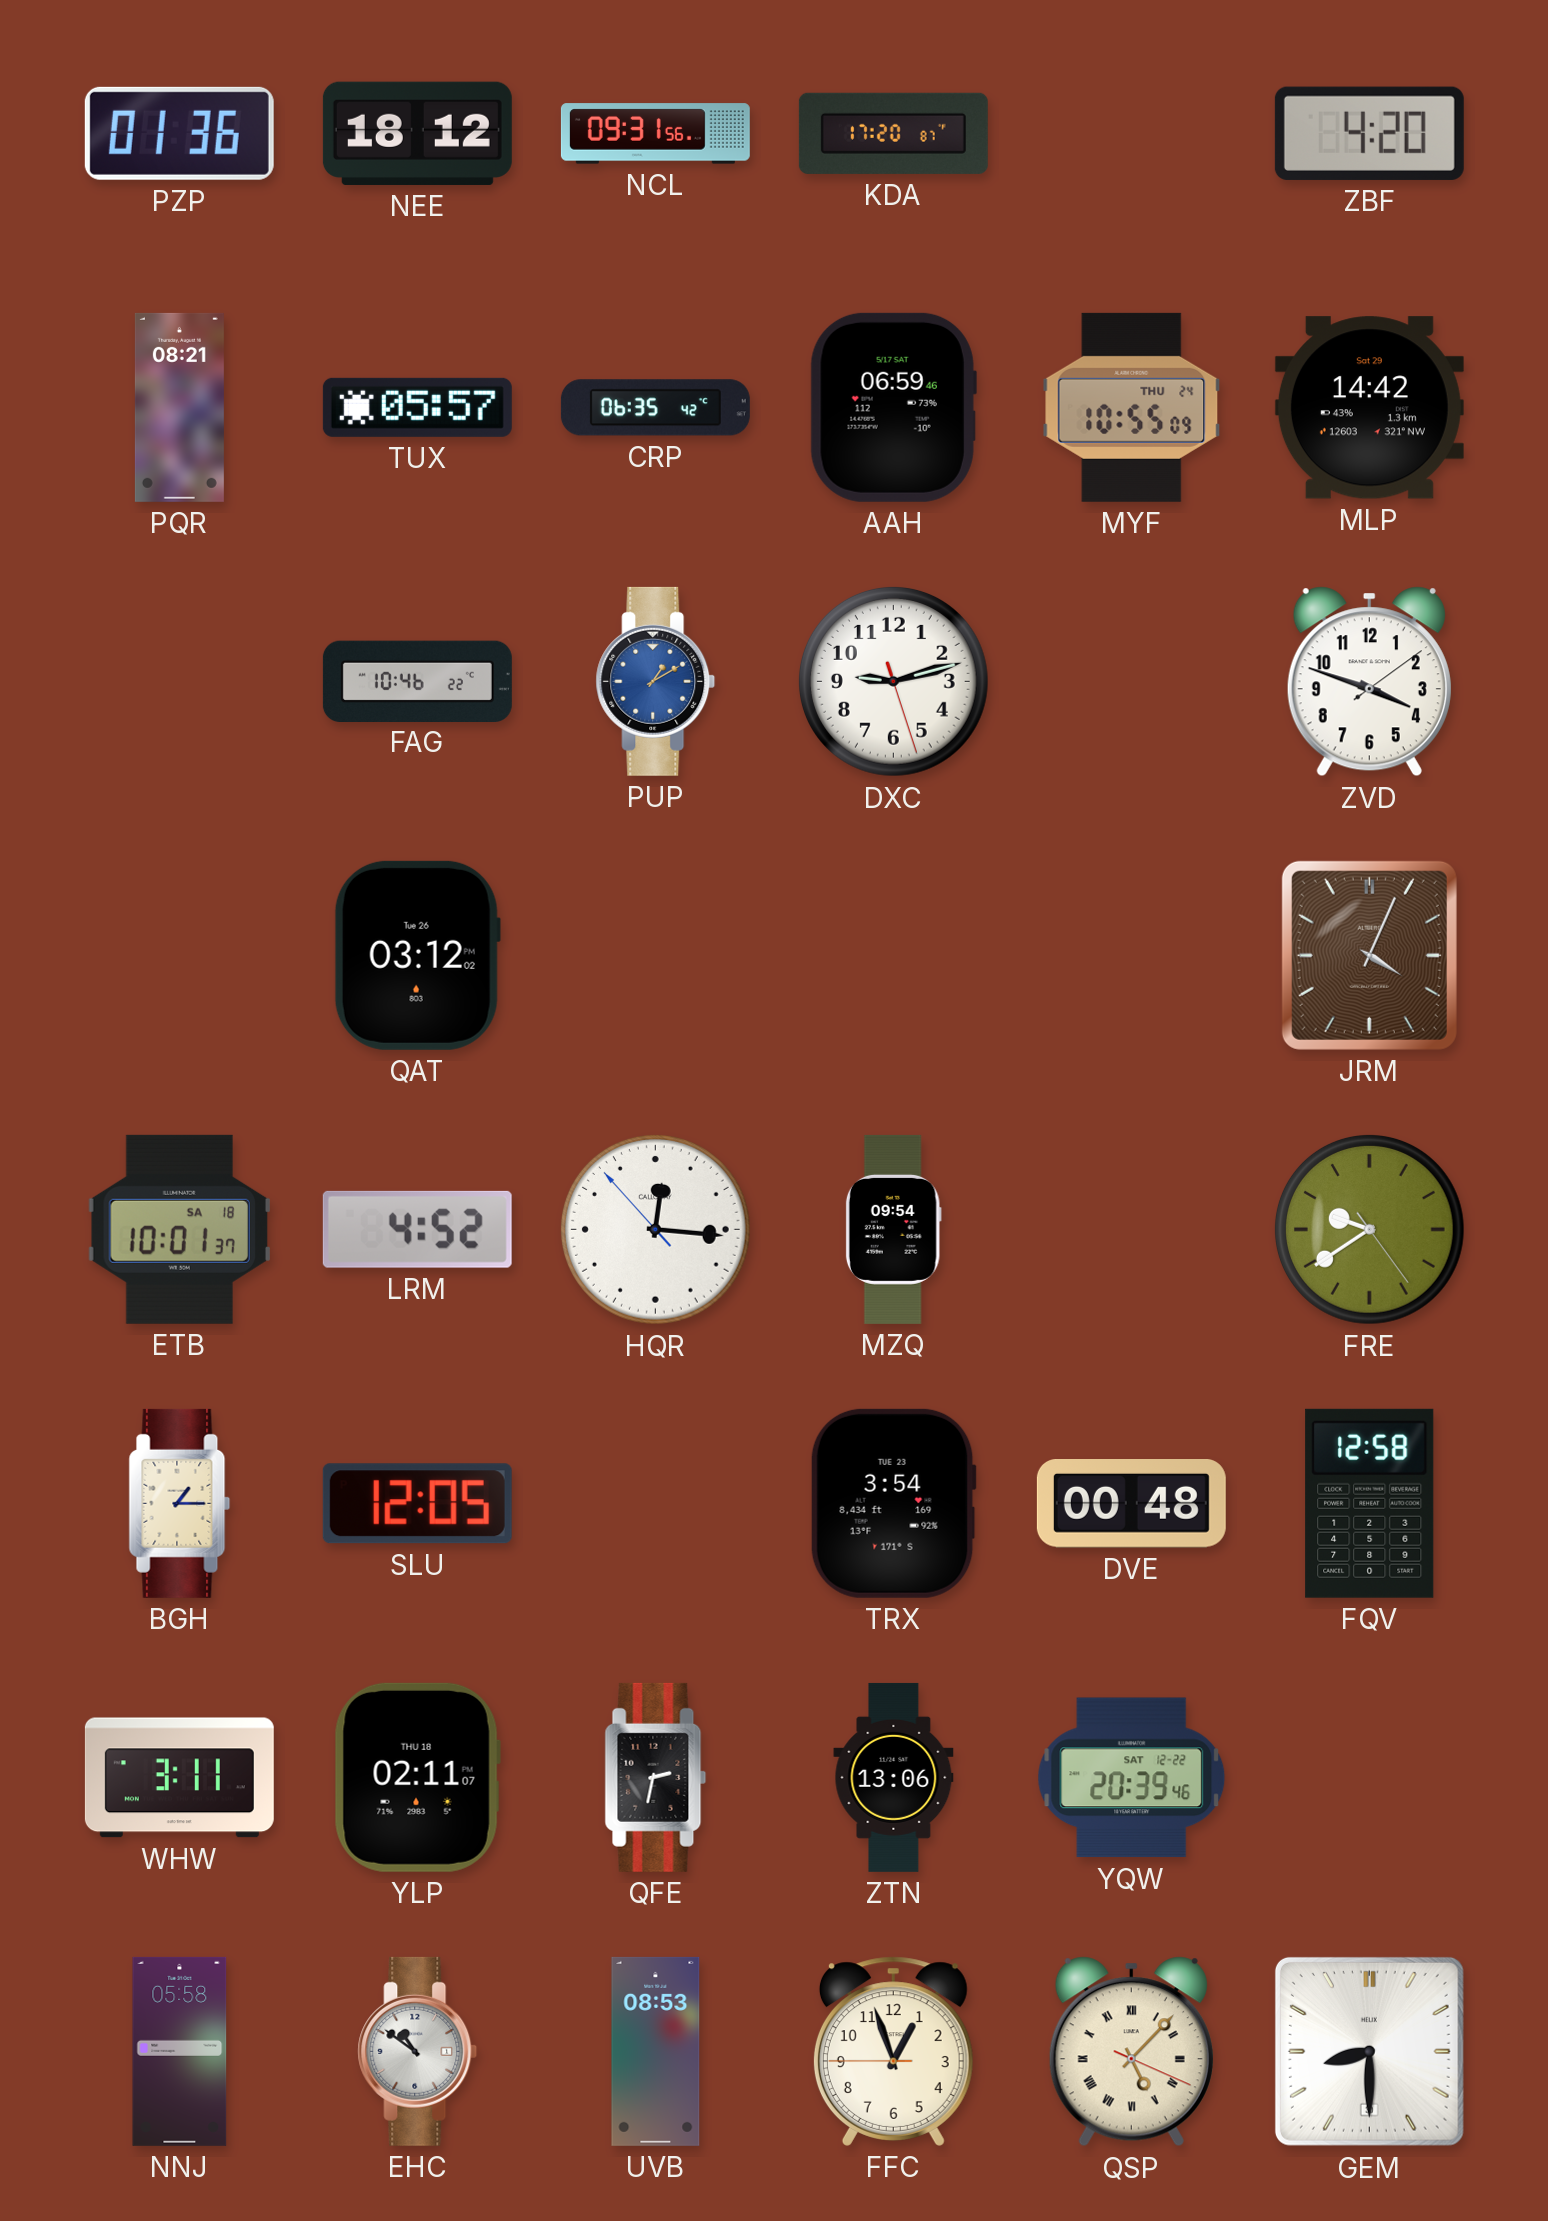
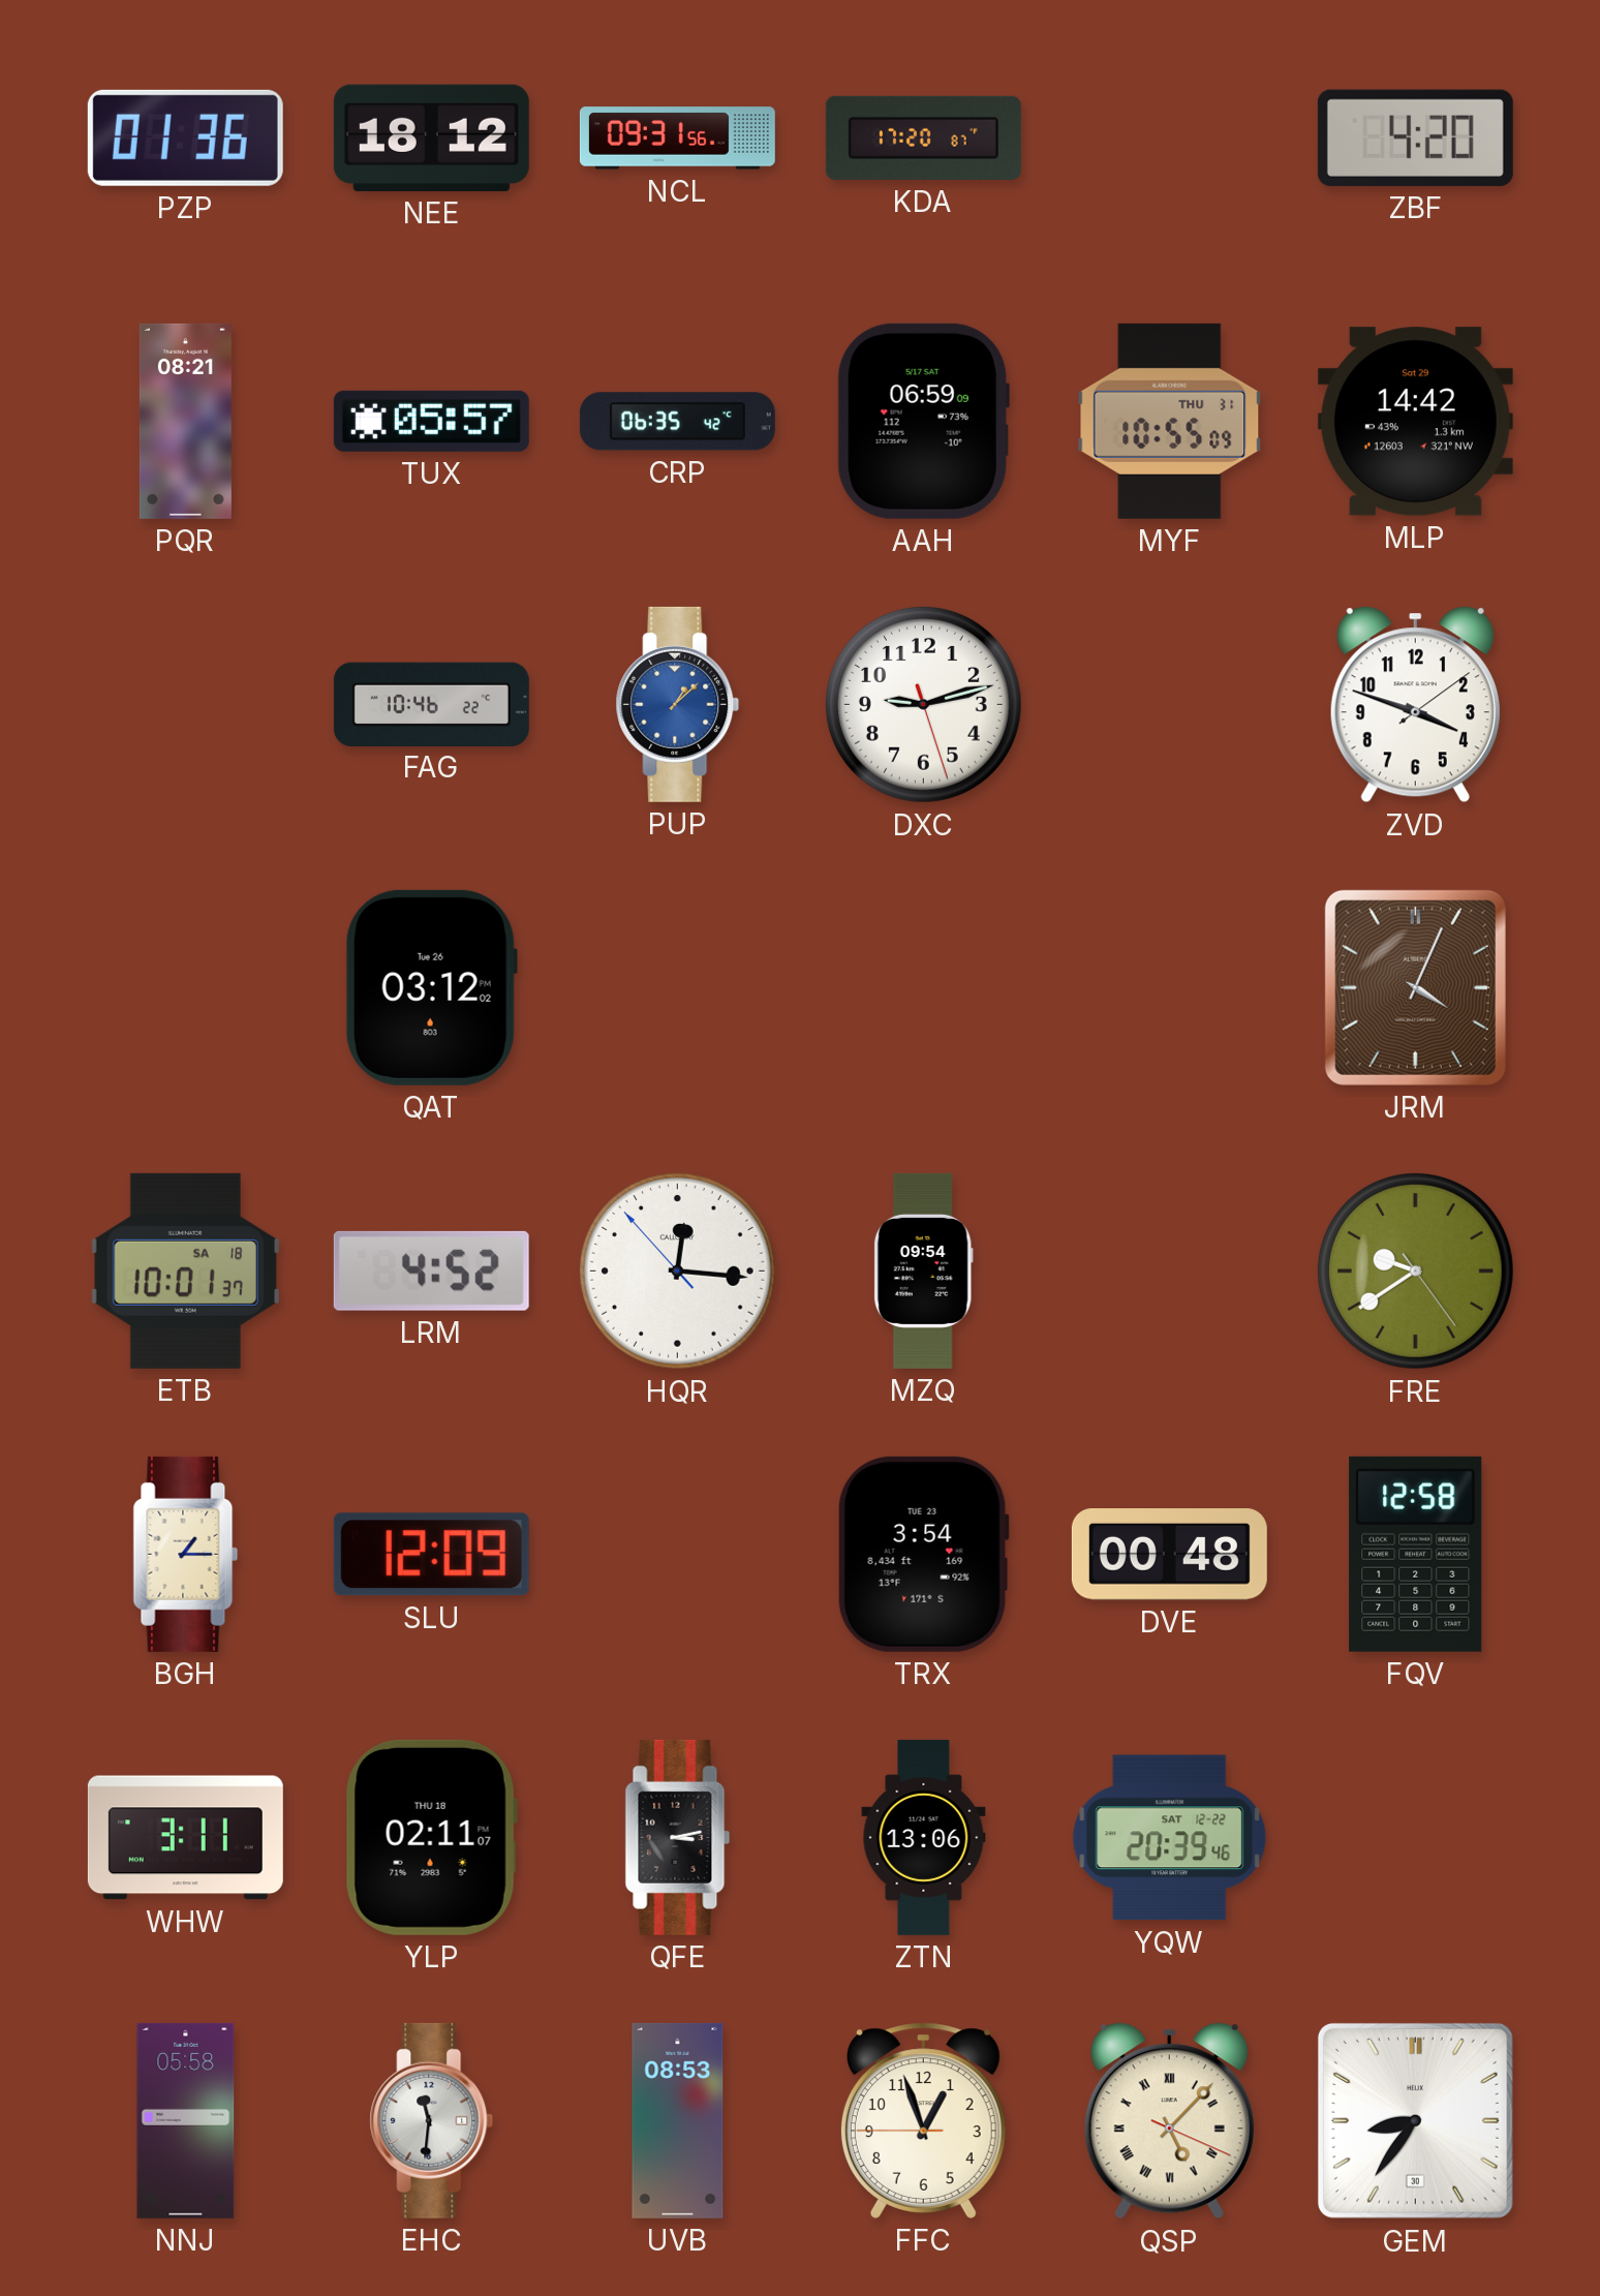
AAH: 06:59:46 -> 06:59:09
MYF date: THU 24 -> THU 31
PUP: 1:10 -> 1:08
SLU: 12:05 -> 12:09
QFE: 2:32 -> 3:13
EHC: 10:51 -> 11:31
GEM: 8:30 -> 8:36
